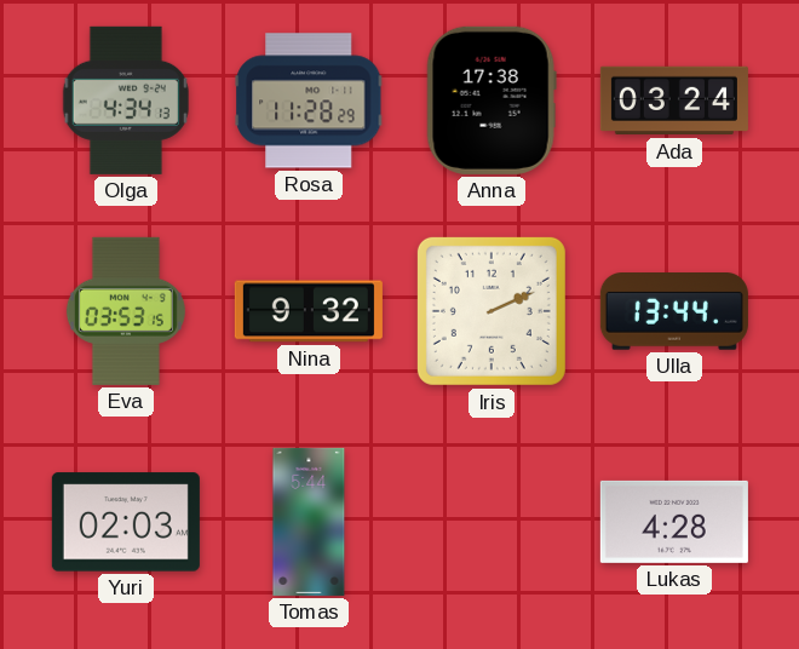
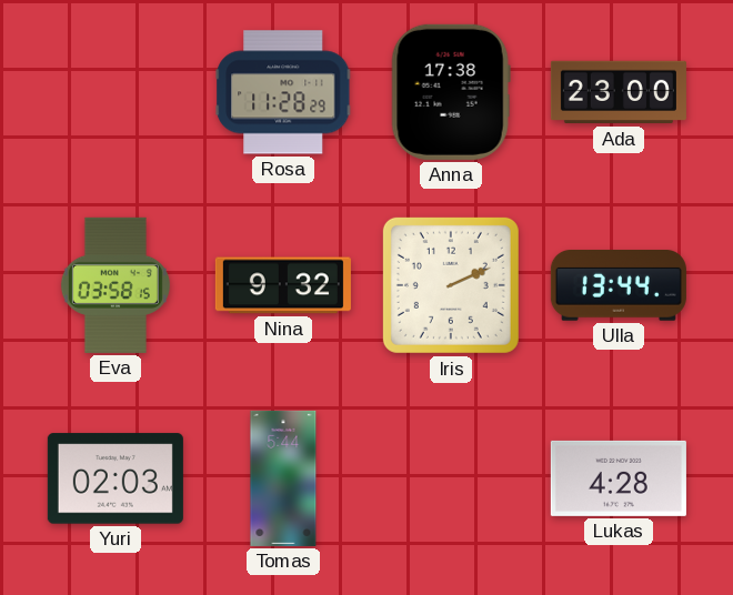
Olga: 4:34 -> none
Ada: 03:24 -> 23:00
Eva: 03:53 -> 03:58
